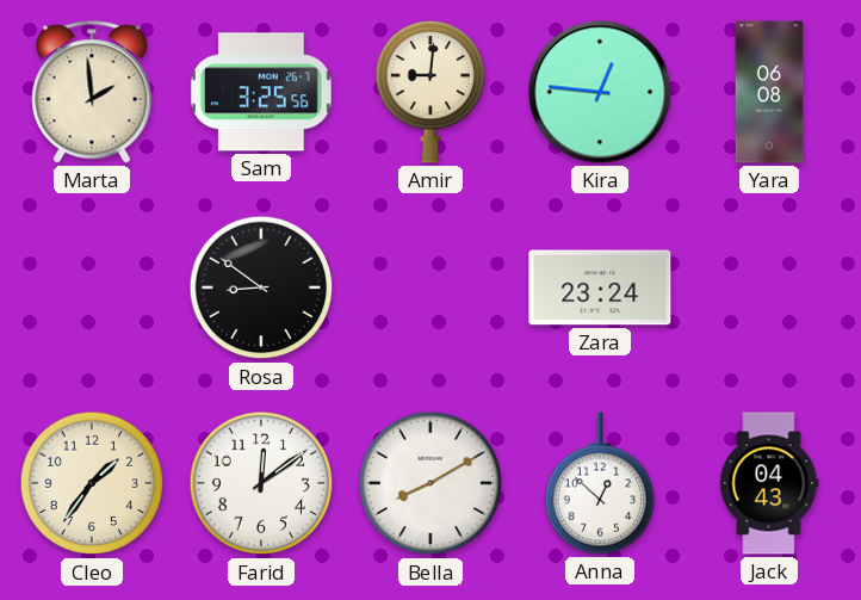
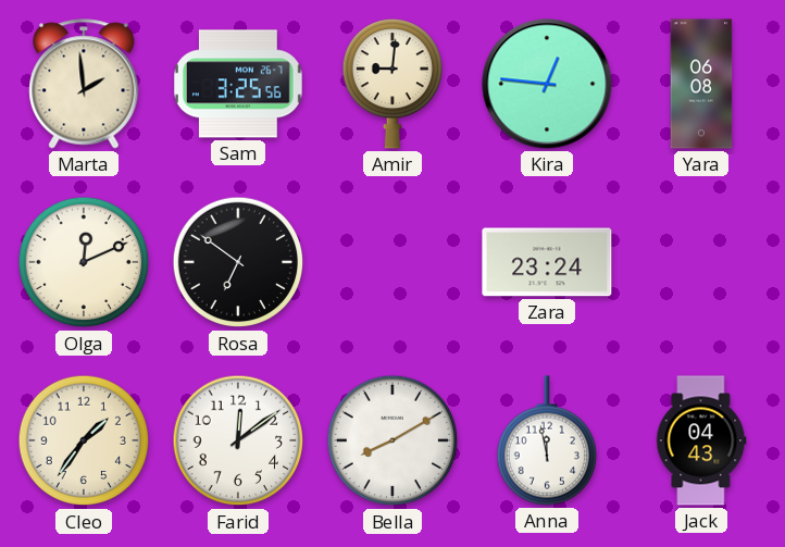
Olga: none -> 12:11
Rosa: 8:51 -> 6:51
Anna: 12:52 -> 11:58
